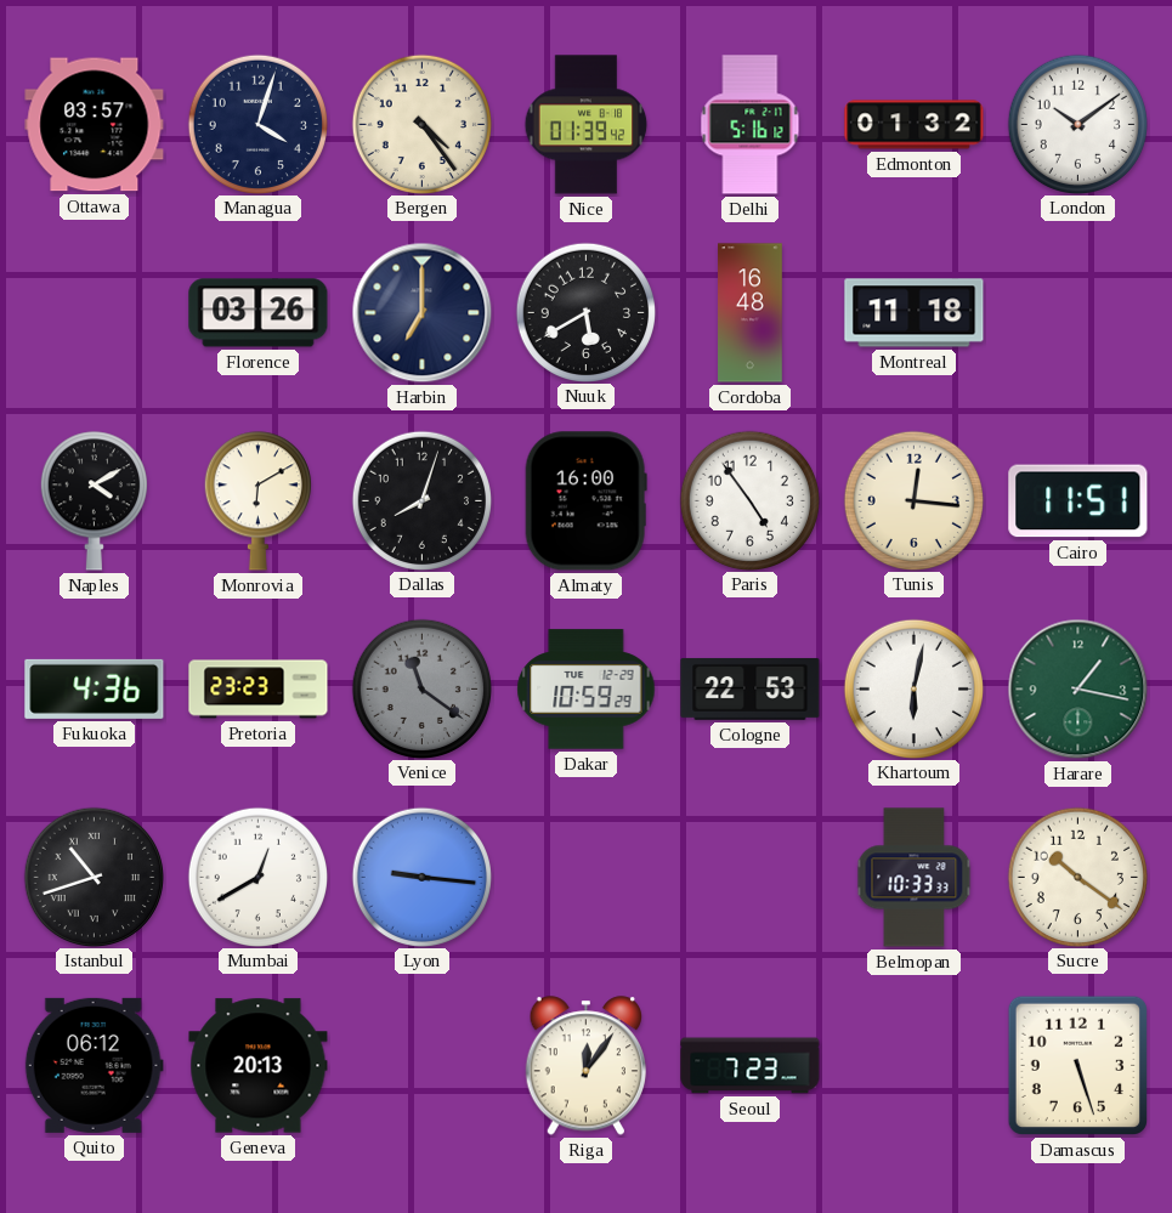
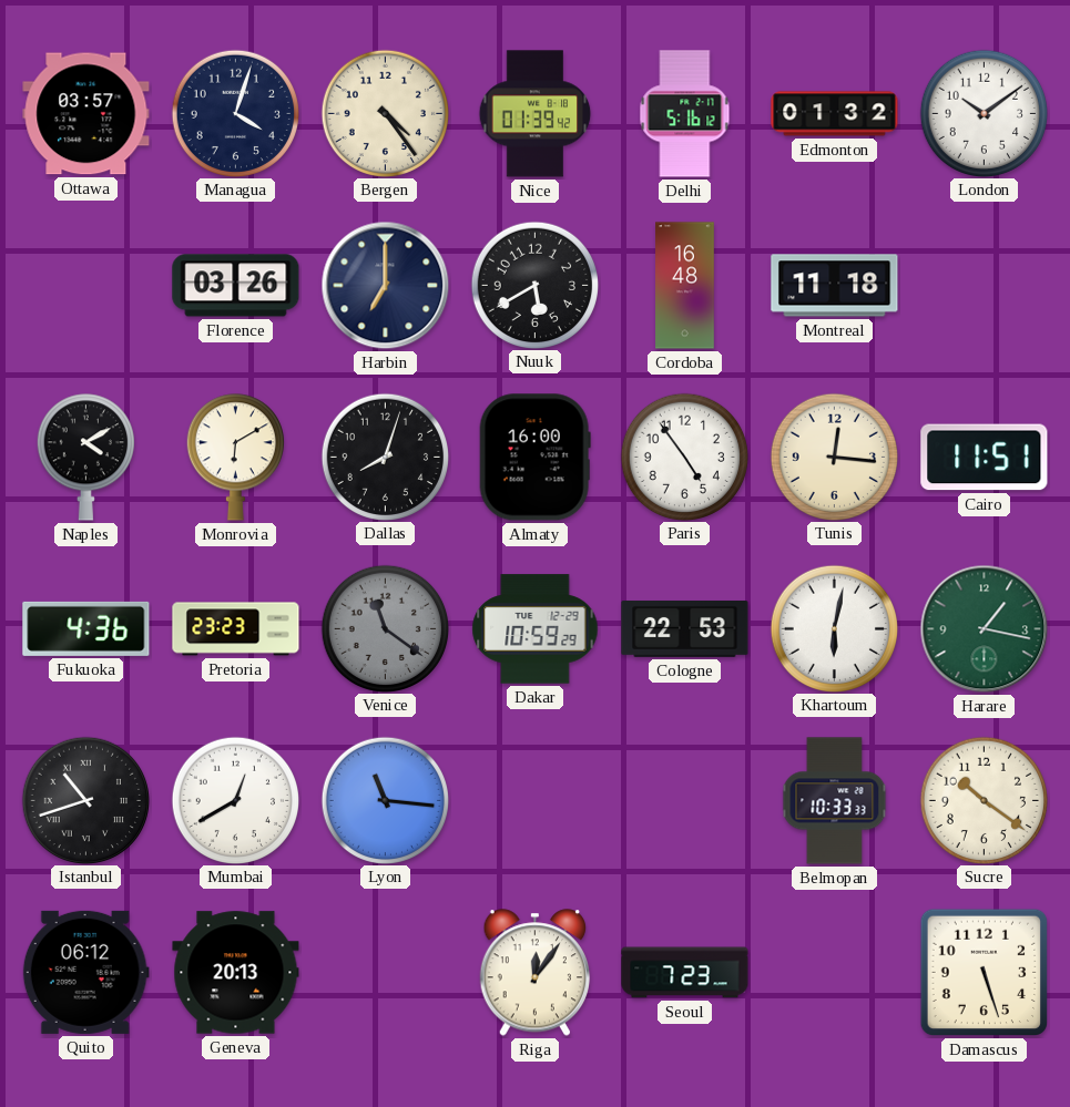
Lyon: 9:16 -> 11:16
